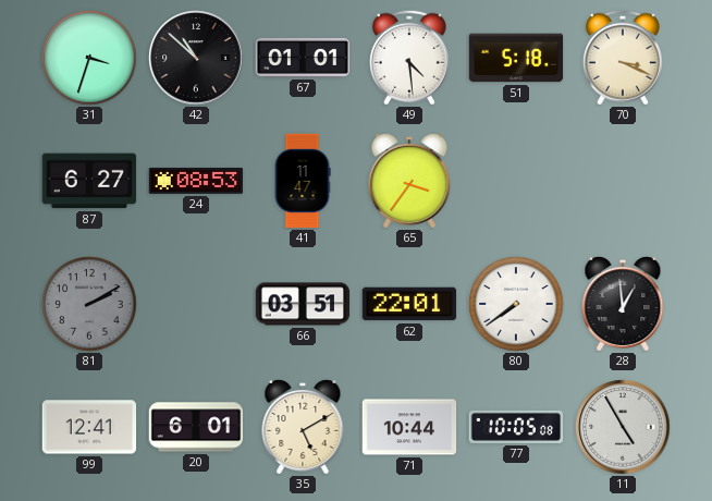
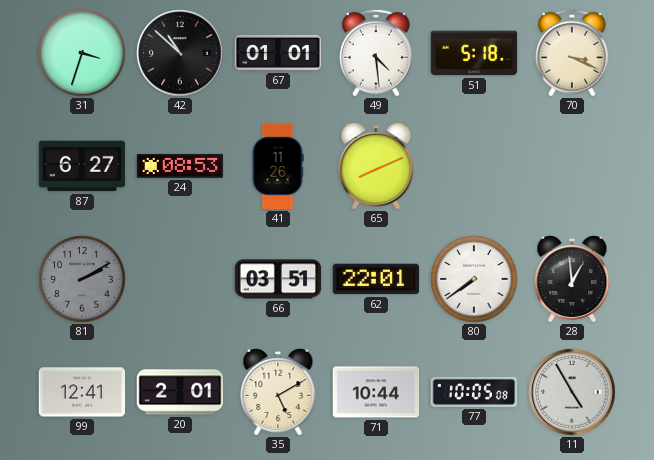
41: 11:47 -> 11:26
65: 3:36 -> 8:11
20: 6:01 -> 2:01
